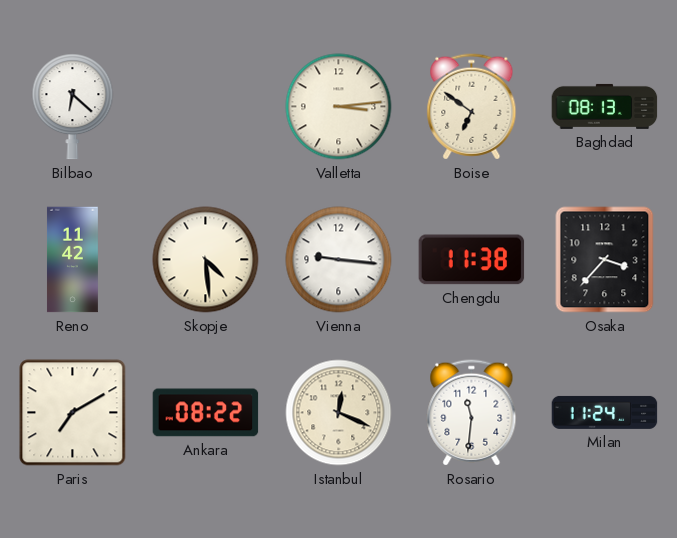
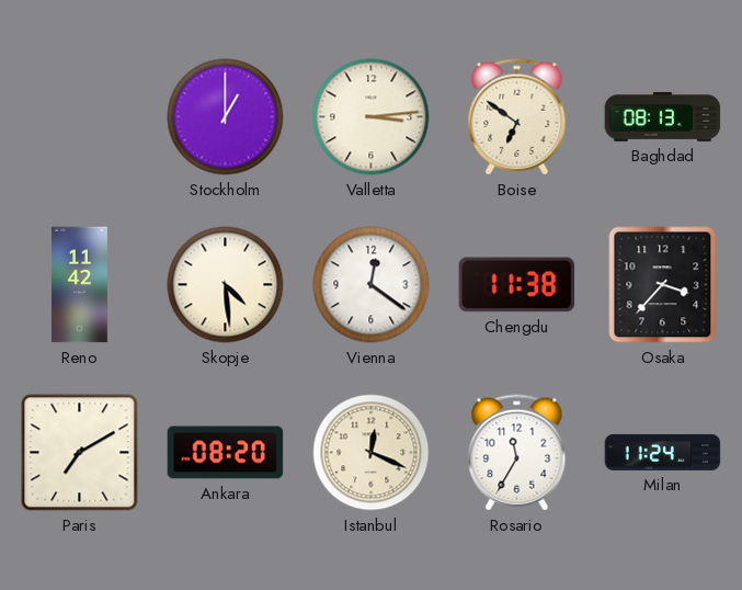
Bilbao: 6:22 -> none
Stockholm: none -> 1:00
Vienna: 9:16 -> 12:21
Ankara: 08:22 -> 08:20
Rosario: 11:31 -> 11:35
